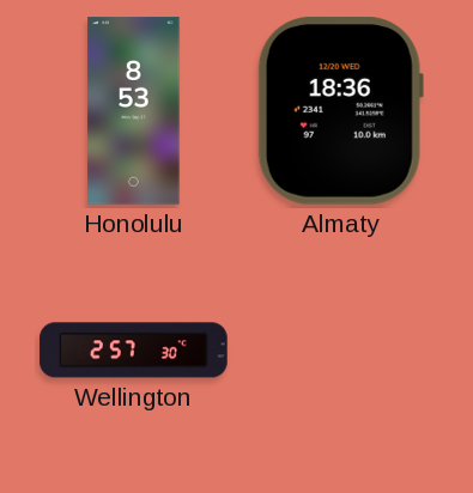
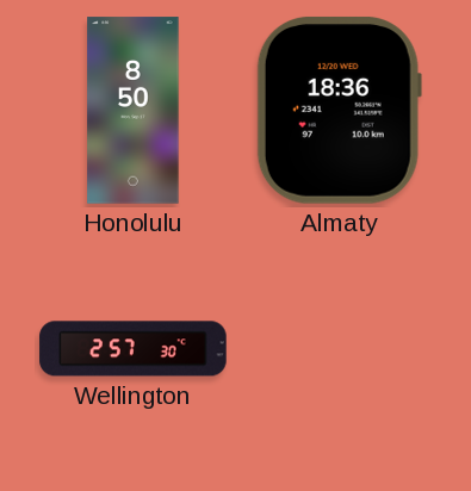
Honolulu: 8:53 -> 8:50
